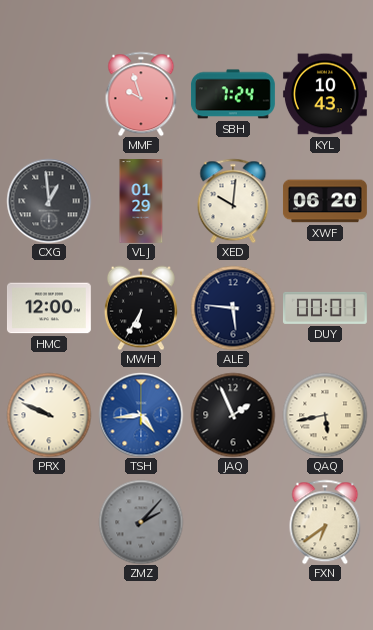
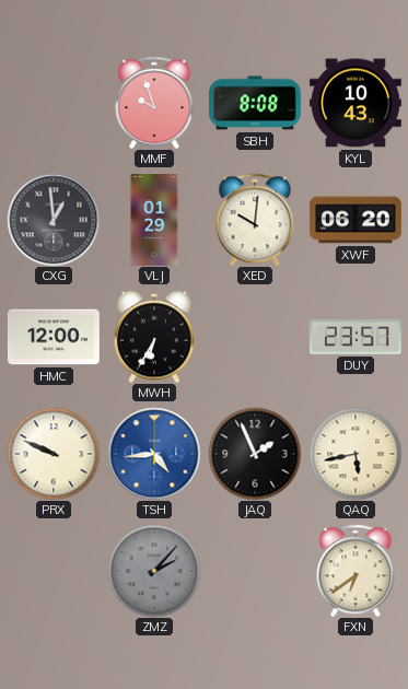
SBH: 7:24 -> 8:08
ALE: 5:46 -> none
DUY: 00:01 -> 23:57
